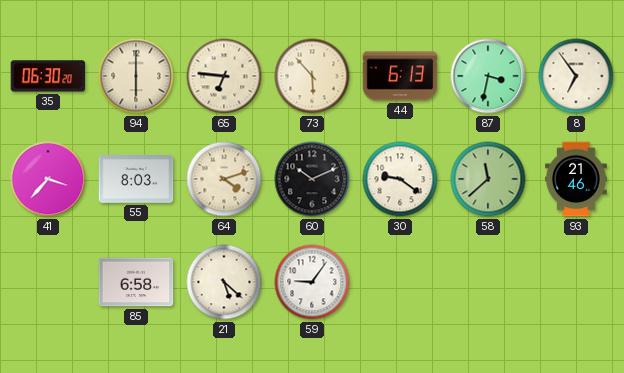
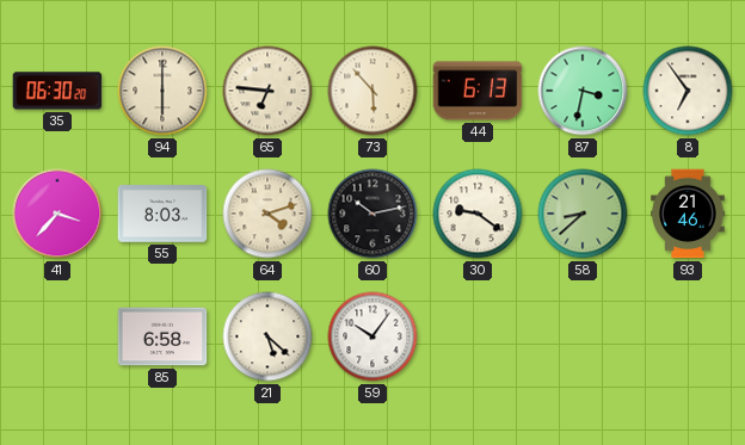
60: 10:11 -> 10:13
58: 11:38 -> 8:38
59: 9:06 -> 10:06
